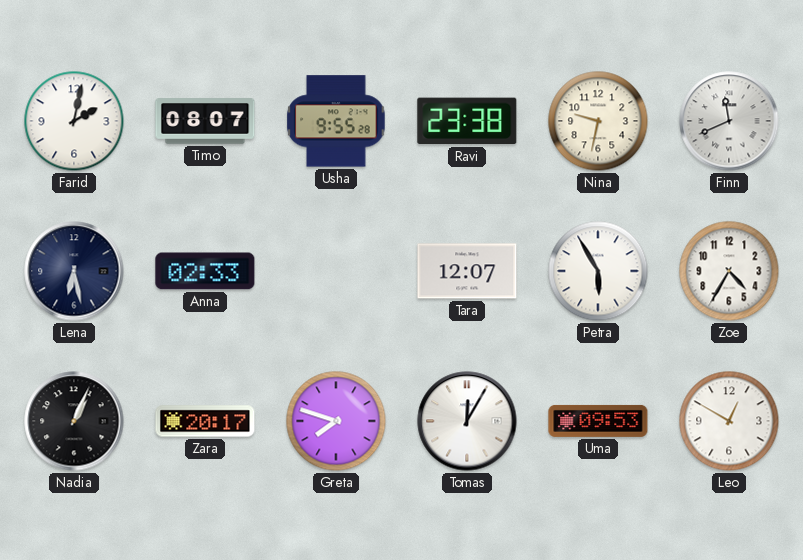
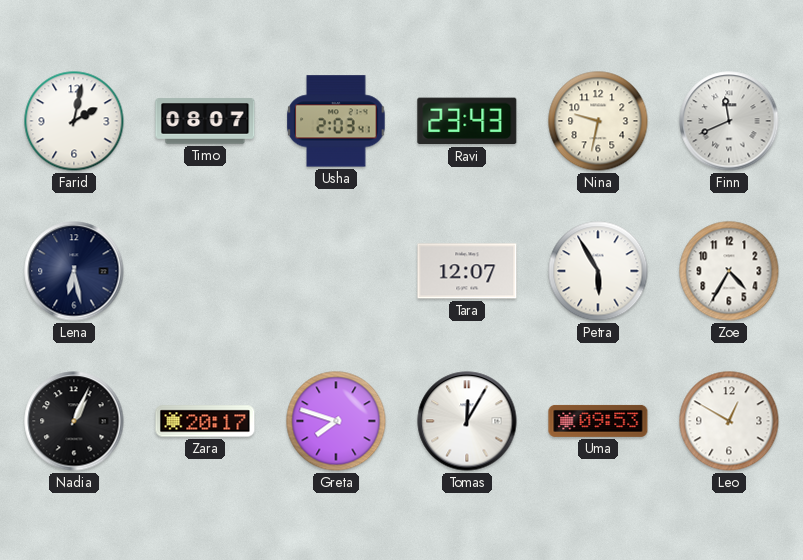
Usha: 9:55 -> 2:03
Ravi: 23:38 -> 23:43
Anna: 02:33 -> none
